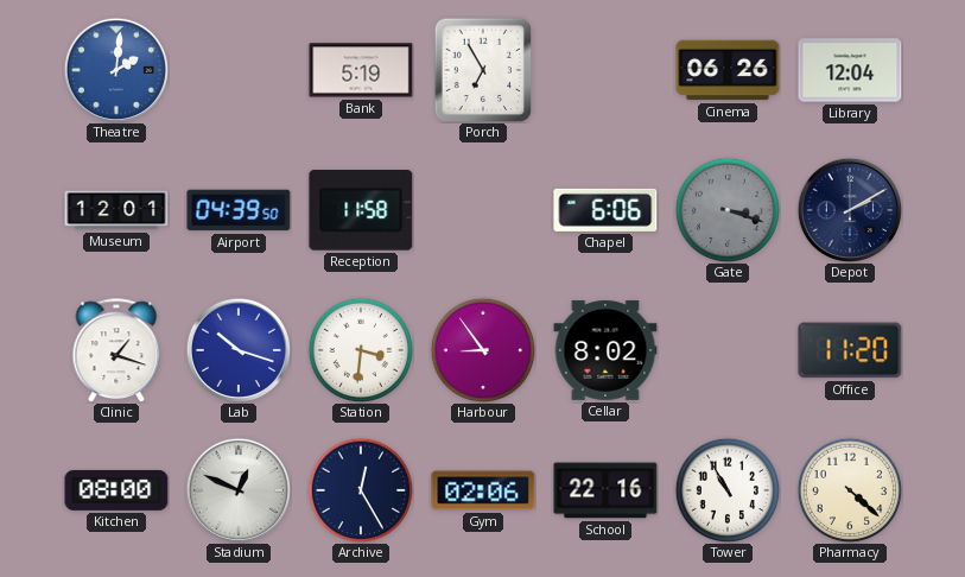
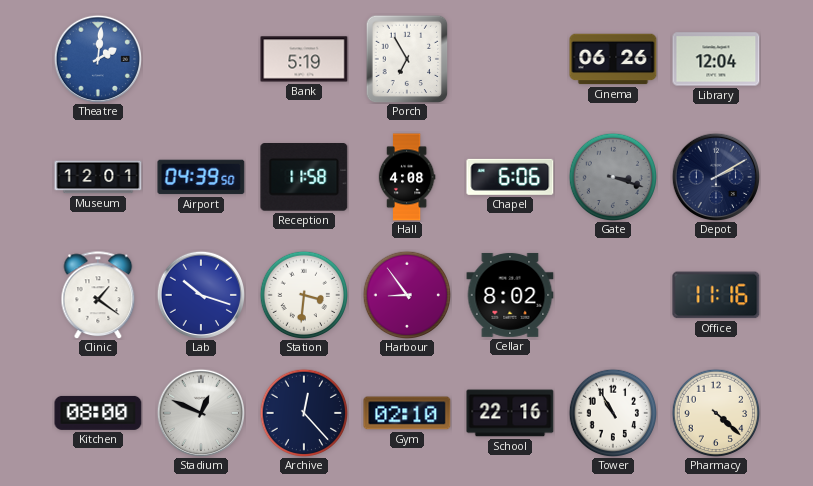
Hall: none -> 4:08
Clinic: 1:18 -> 1:21
Office: 11:20 -> 11:16
Archive: 12:25 -> 12:23
Gym: 02:06 -> 02:10
